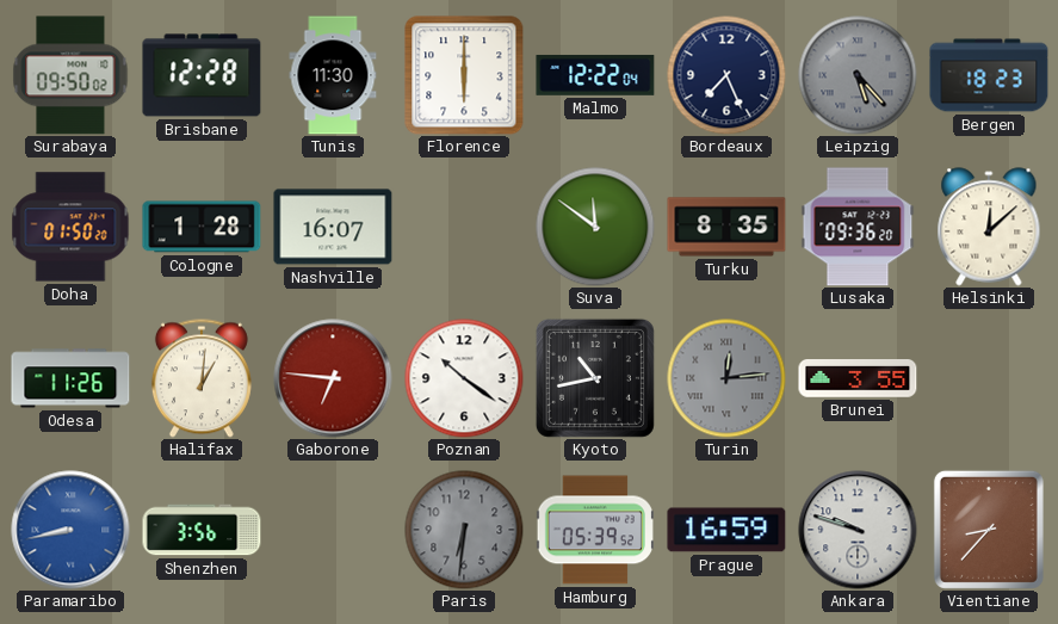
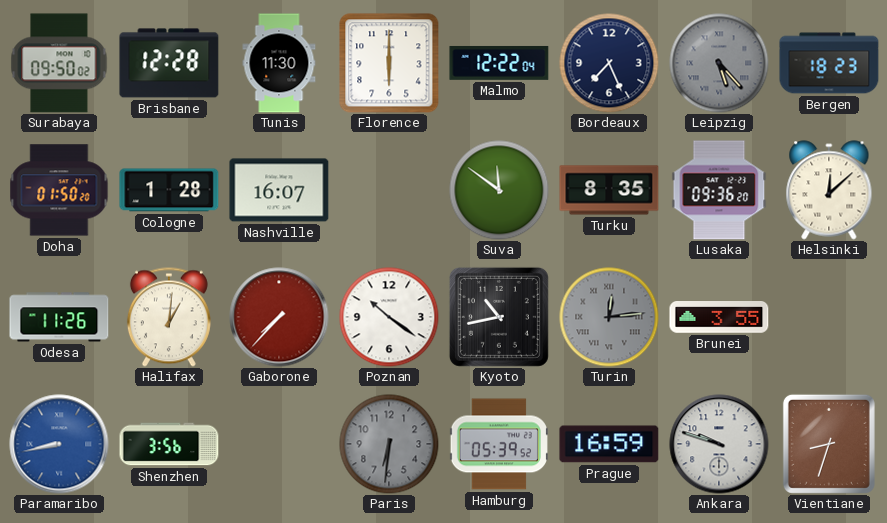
Gaborone: 6:46 -> 7:37
Vientiane: 8:37 -> 8:33
